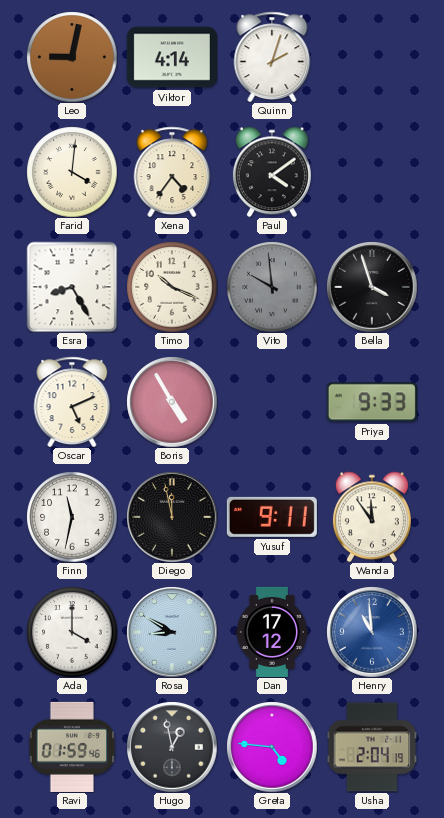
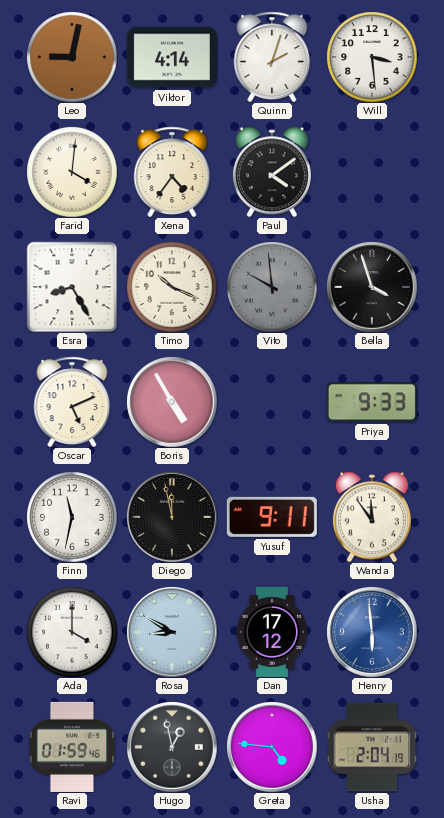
Will: none -> 3:29
Henry: 10:59 -> 5:59
